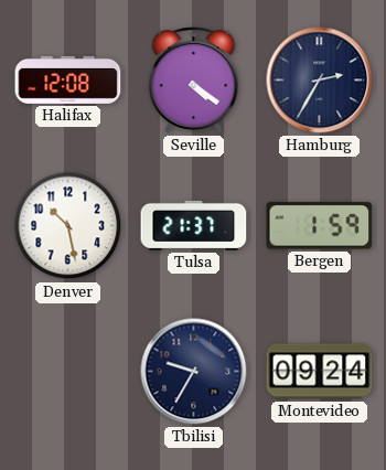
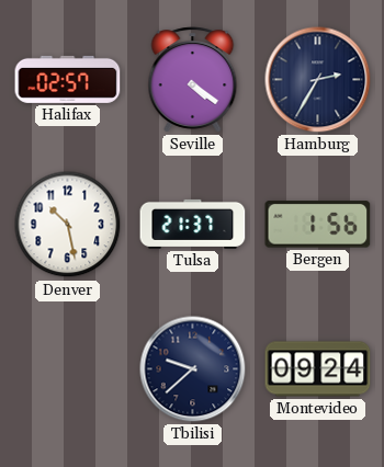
Halifax: 12:08 -> 02:57
Bergen: 1:59 -> 1:56
Tbilisi: 9:35 -> 9:38
